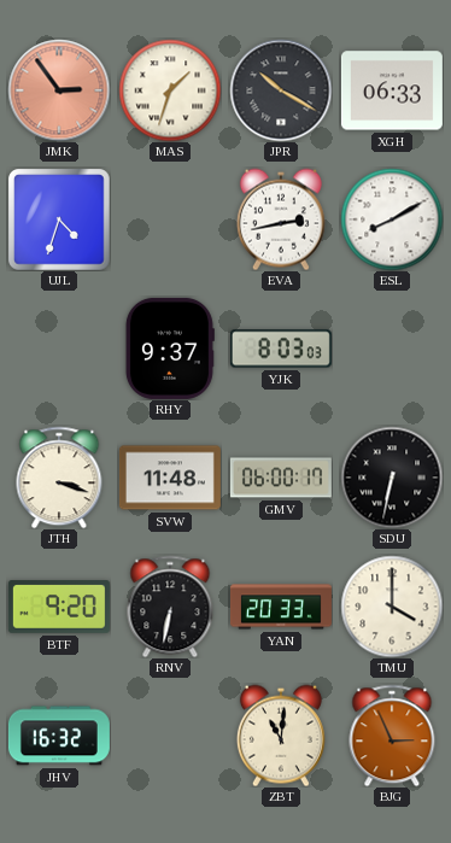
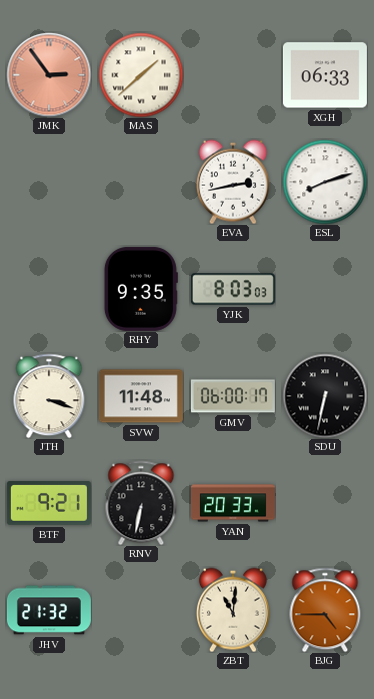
MAS: 1:33 -> 1:38
JPR: 10:20 -> none
UJL: 4:33 -> none
ESL: 8:10 -> 8:12
RHY: 9:37 -> 9:35
BTF: 9:20 -> 9:21
TMU: 4:00 -> none
JHV: 16:32 -> 21:32
BJG: 2:56 -> 4:45
